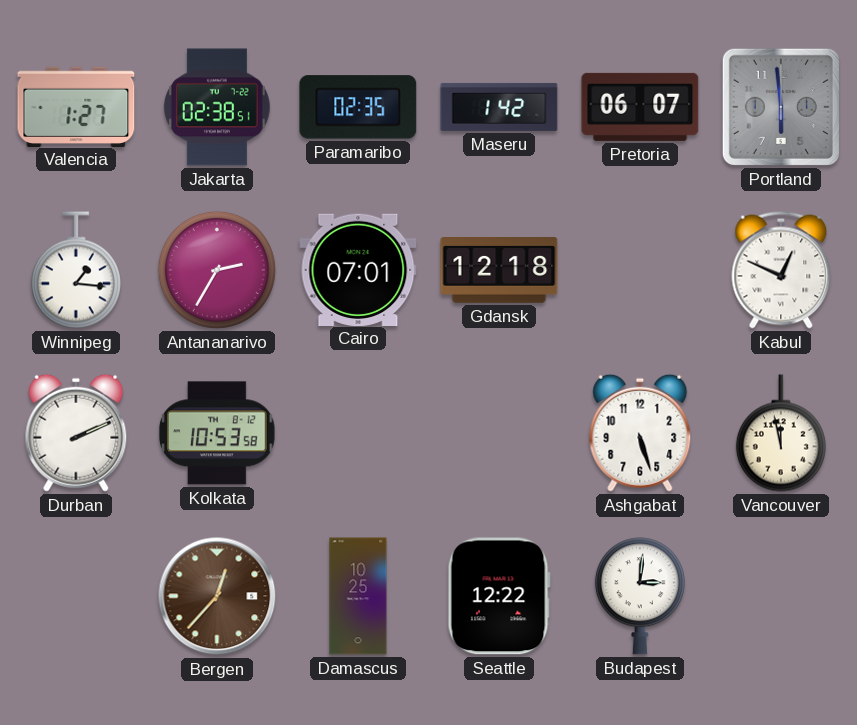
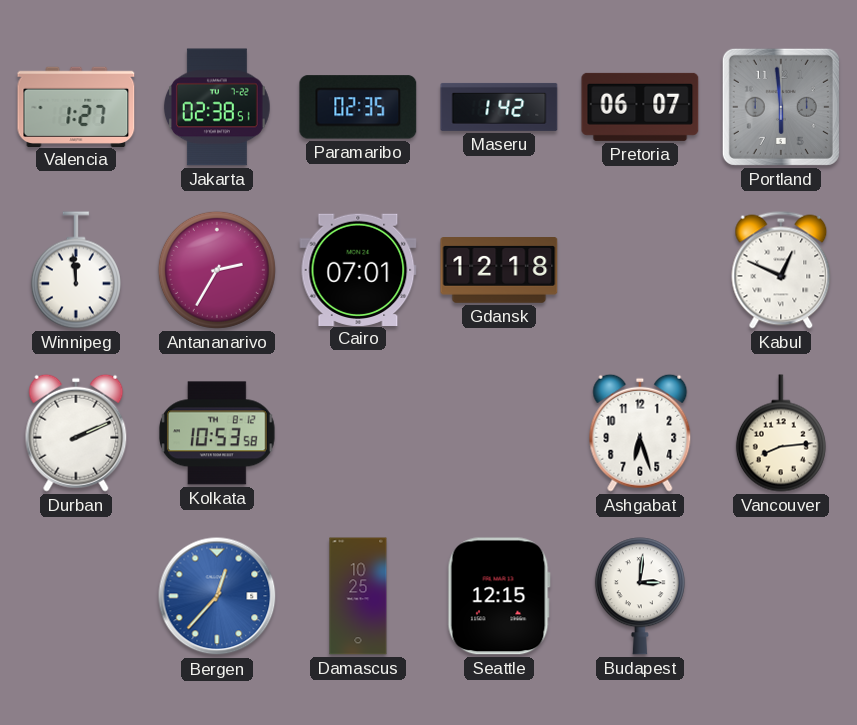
Winnipeg: 1:16 -> 11:59
Ashgabat: 5:27 -> 6:27
Vancouver: 11:58 -> 8:14
Bergen dial: brown -> blue
Seattle: 12:22 -> 12:15
